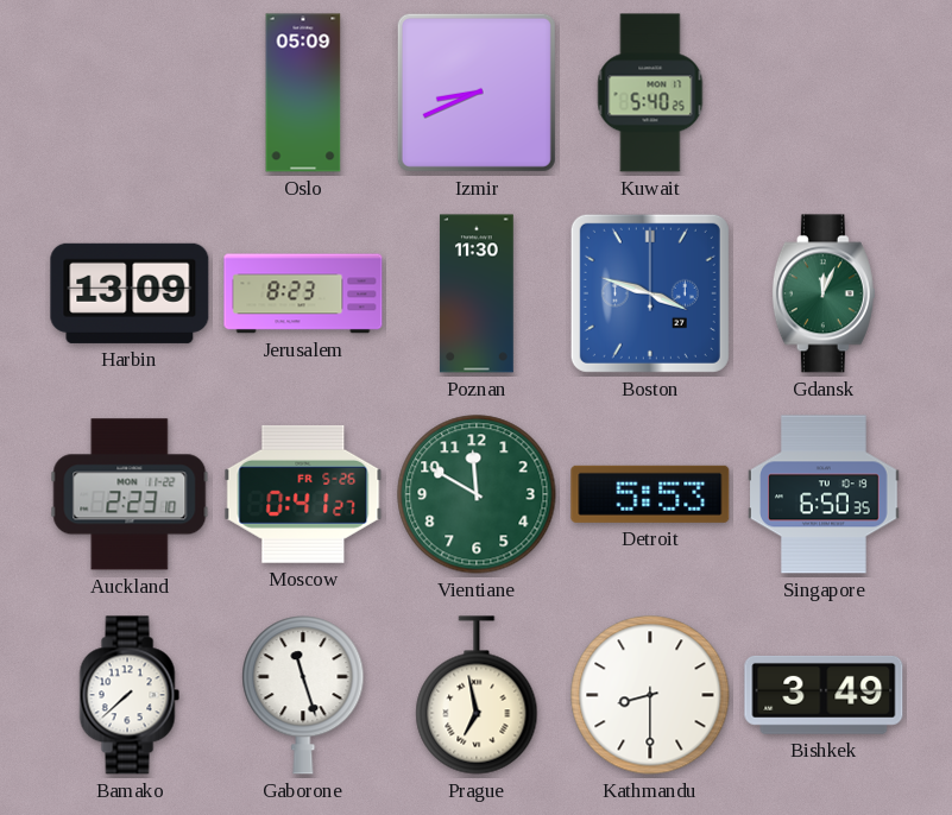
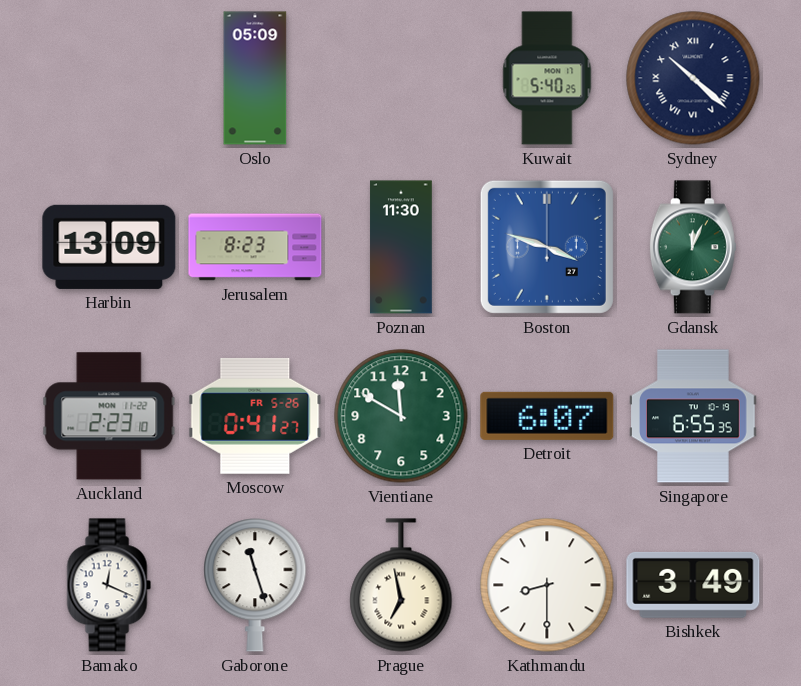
Izmir: 8:41 -> none
Sydney: none -> 10:22
Detroit: 5:53 -> 6:07
Singapore: 6:50 -> 6:55
Bamako: 7:38 -> 12:19
